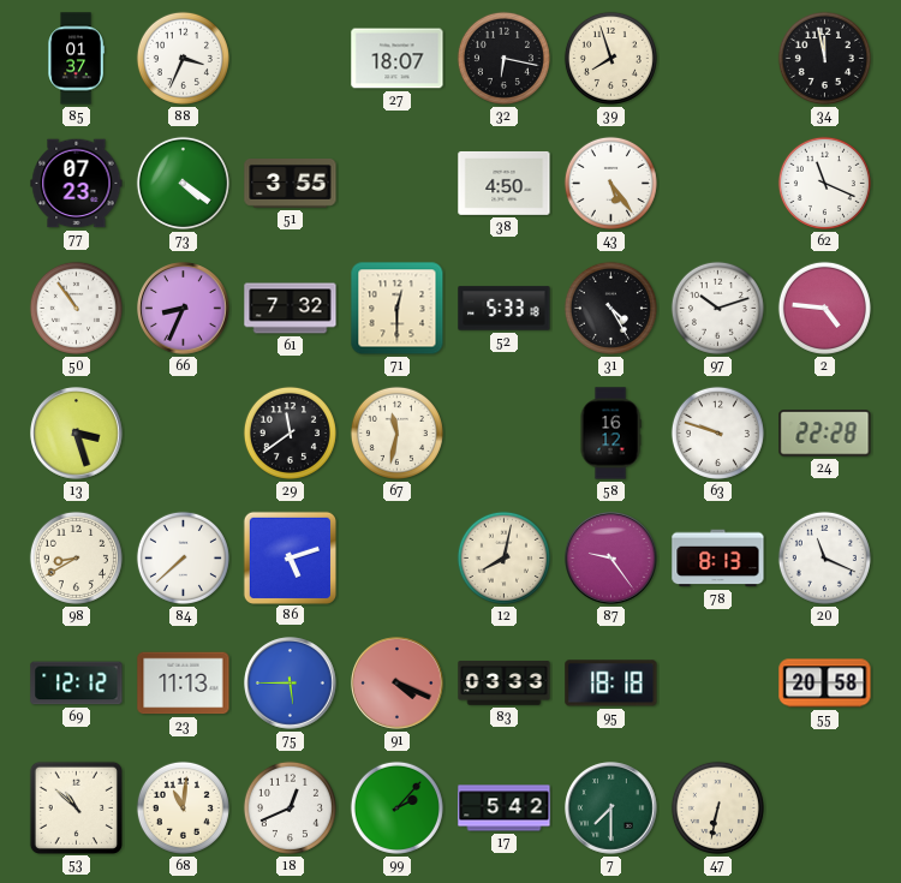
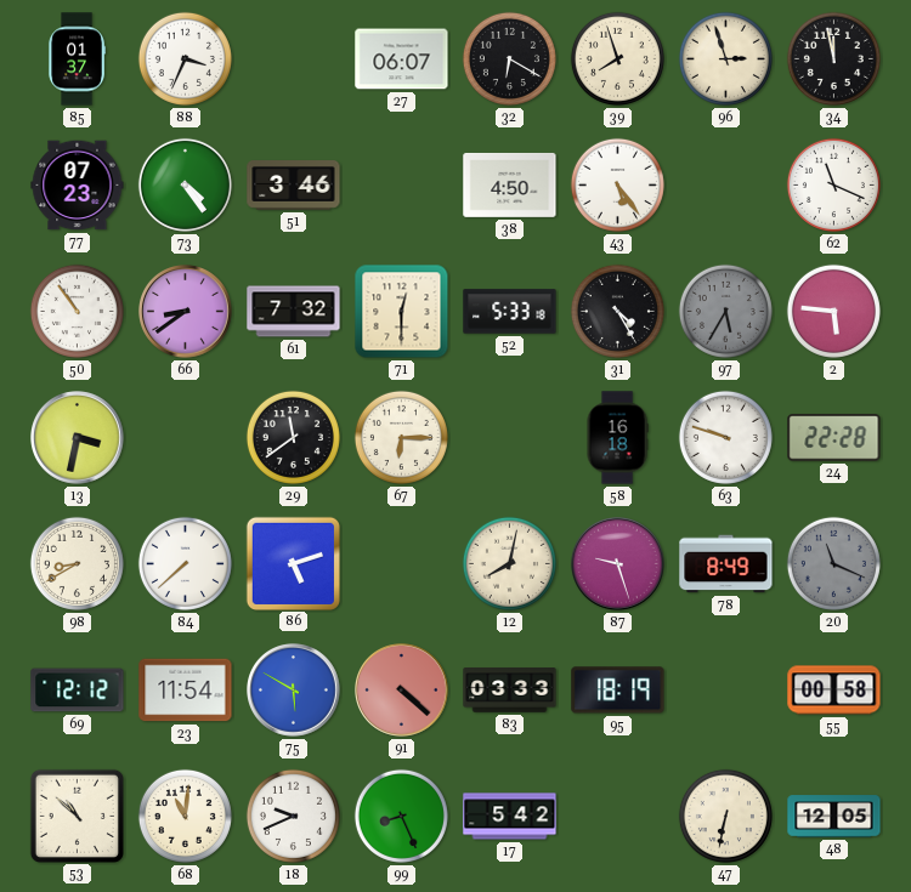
27: 18:07 -> 06:07
32: 6:17 -> 6:20
96: none -> 2:57
73: 4:21 -> 4:24
51: 3:55 -> 3:46
66: 8:34 -> 8:39
97: 10:12 -> 5:35
97 dial: white -> grey
2: 4:46 -> 5:46
13: 3:27 -> 3:32
67: 11:32 -> 6:15
58: 16:12 -> 16:18
87: 9:24 -> 9:27
78: 8:13 -> 8:49
20 dial: white -> grey
23: 11:13 -> 11:54
75: 5:45 -> 5:50
91: 4:19 -> 4:22
95: 18:18 -> 18:19
55: 20:58 -> 00:58
18: 12:41 -> 9:41
99: 2:07 -> 8:26
7: 7:30 -> none
48: none -> 12:05
